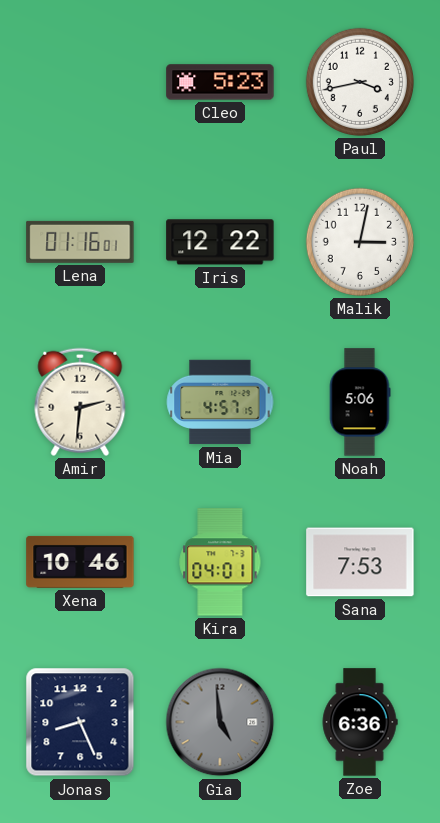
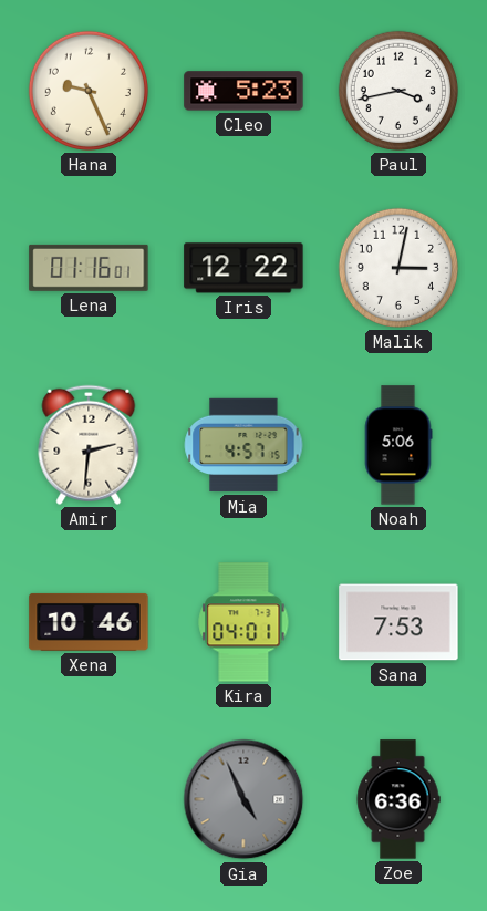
Hana: none -> 9:26
Jonas: 8:26 -> none
Gia: 4:59 -> 4:56
